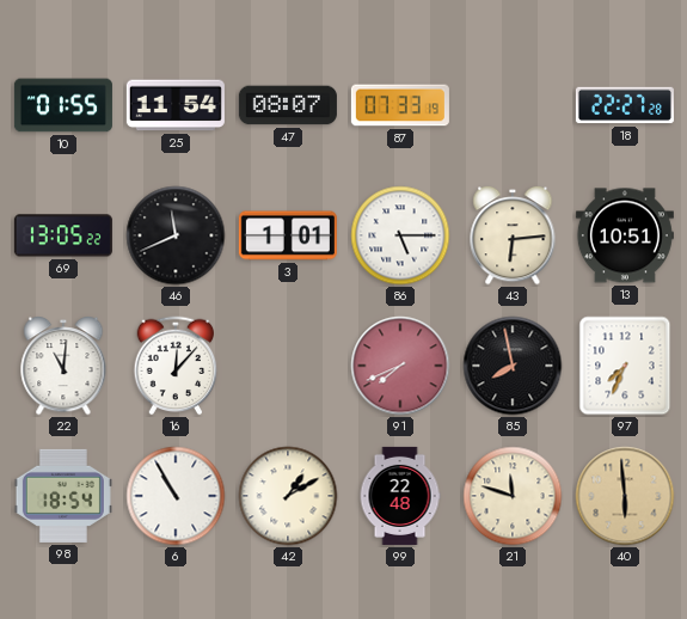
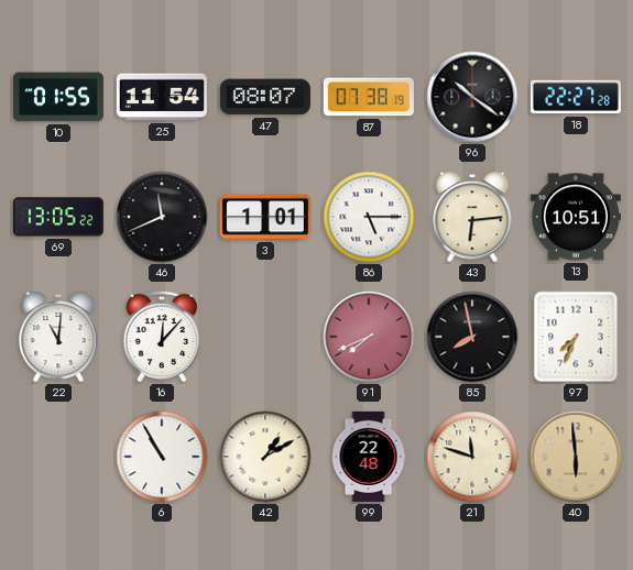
87: 07:33 -> 07:38
96: none -> 10:21
98: 18:54 -> none
